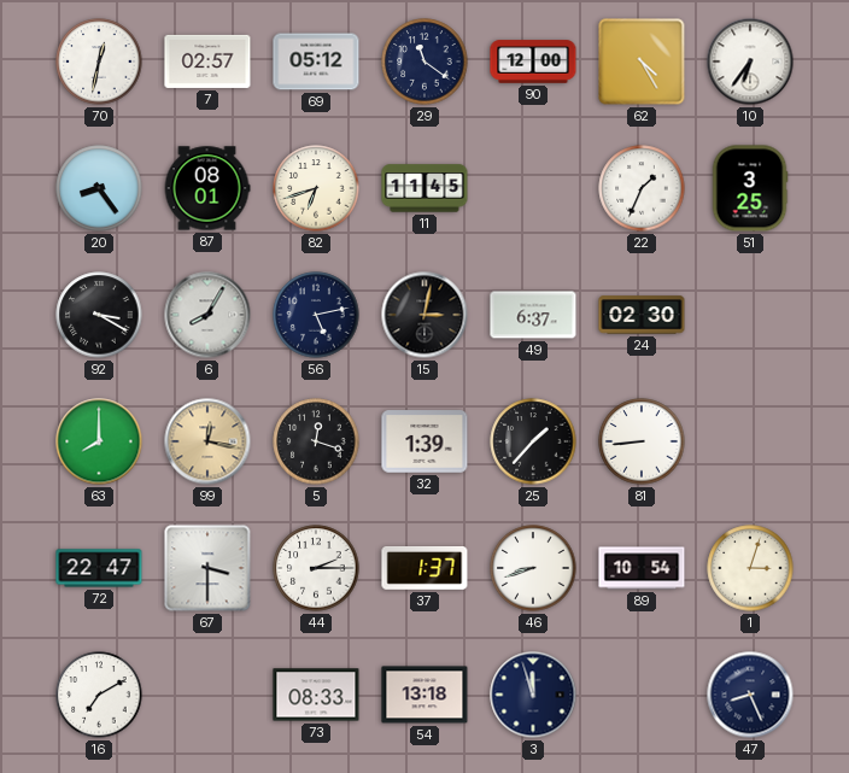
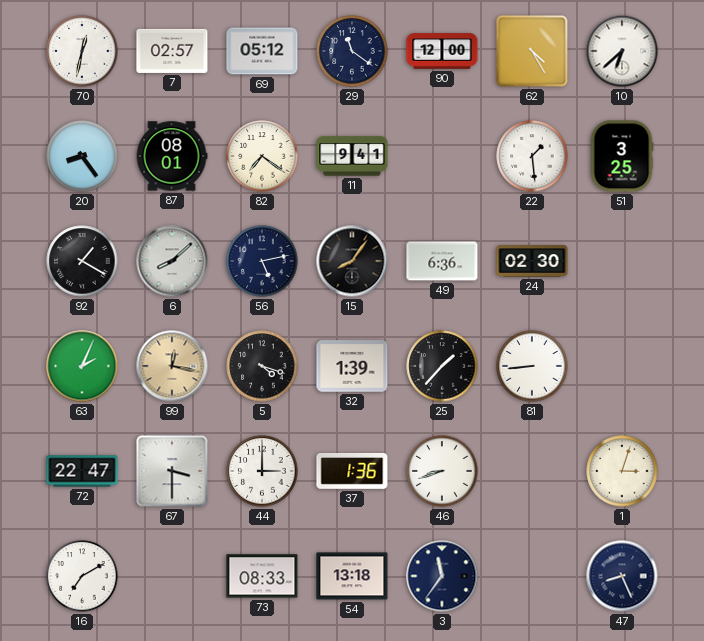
10: 6:36 -> 6:38
82: 6:42 -> 7:21
11: 11:45 -> 9:41
22: 1:34 -> 1:29
92: 3:20 -> 1:20
6: 8:05 -> 8:08
15: 3:02 -> 8:06
49: 6:37 -> 6:36
63: 8:00 -> 2:04
5: 12:18 -> 4:18
44: 2:15 -> 3:00
37: 1:37 -> 1:36
89: 10:54 -> none
3: 11:57 -> 11:36
